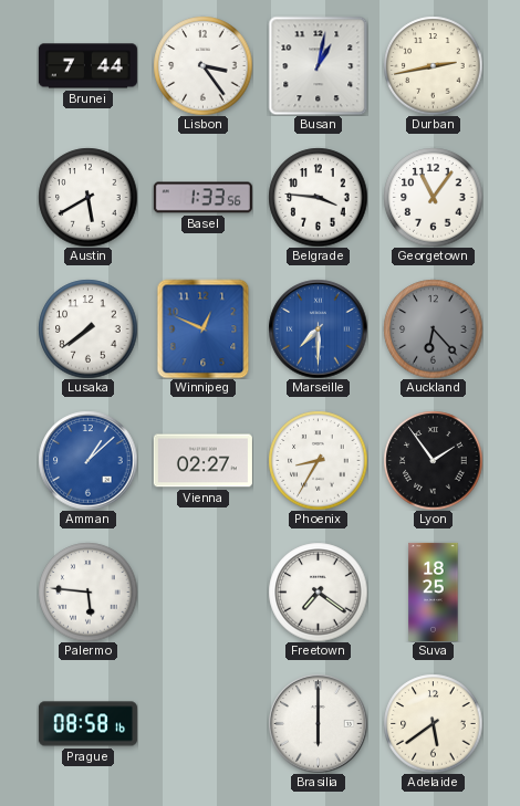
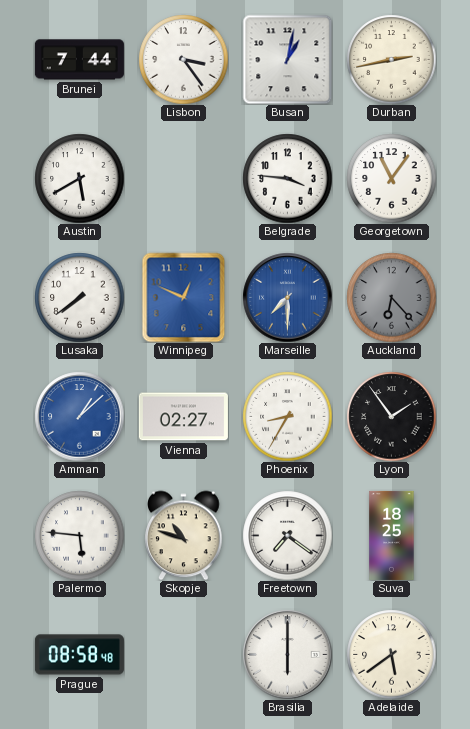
Basel: 1:33 -> none
Skopje: none -> 10:48
Prague: 08:58:16 -> 08:58:48
